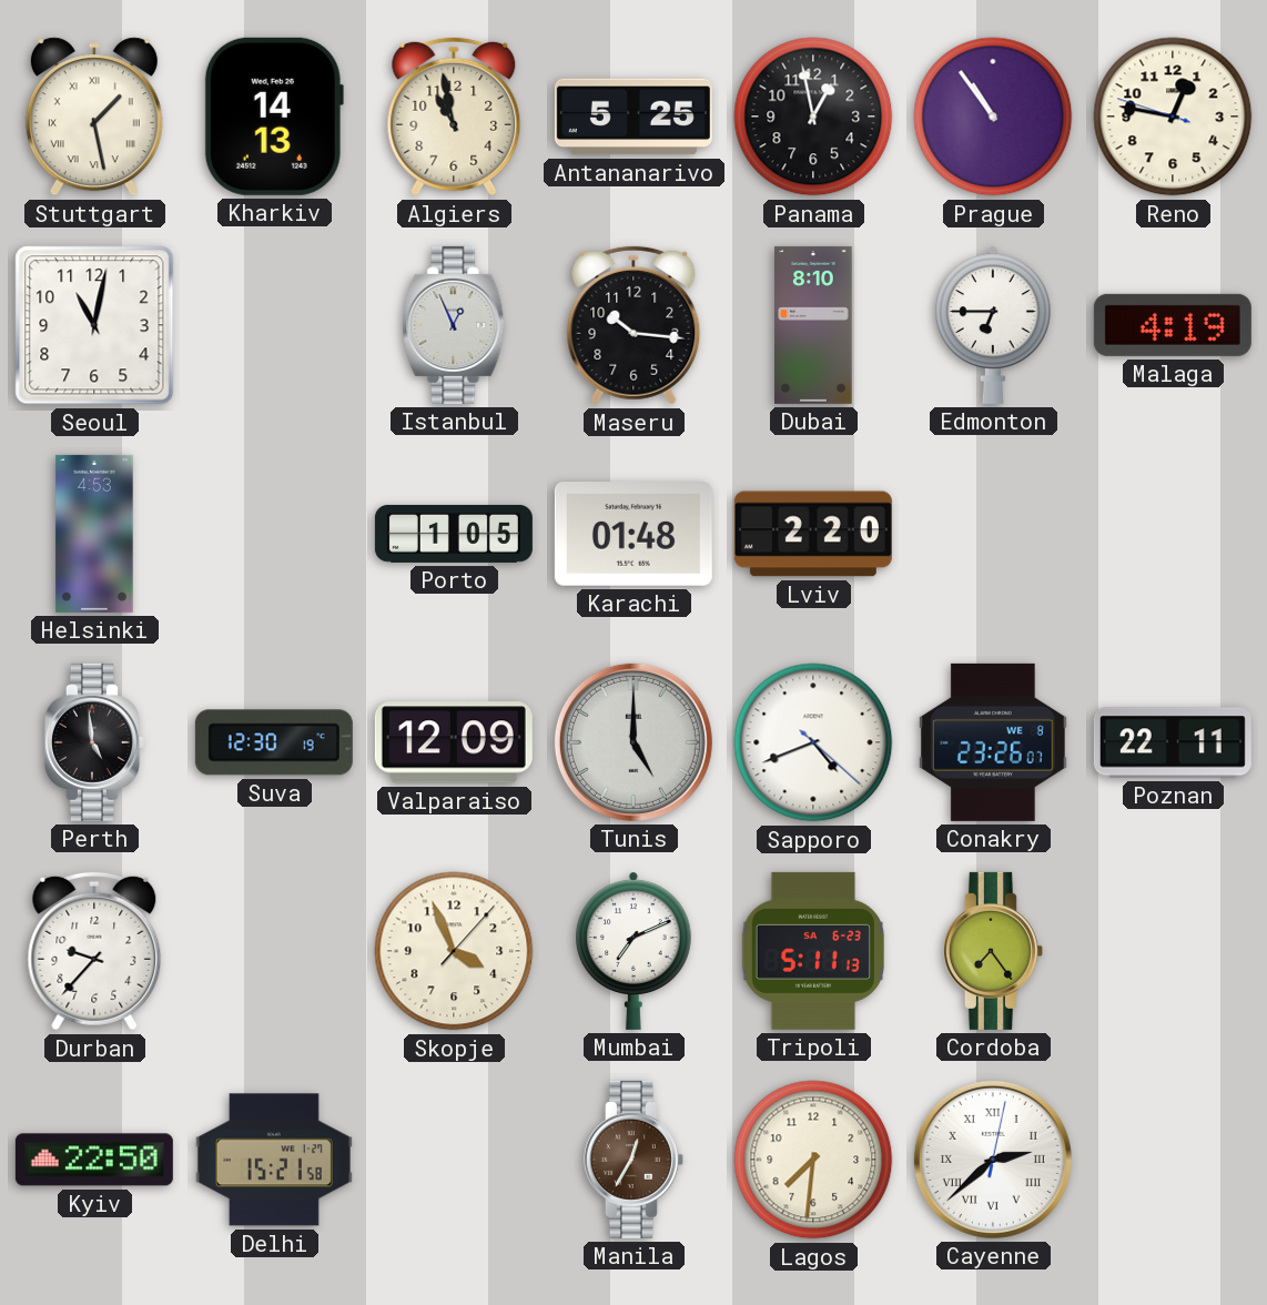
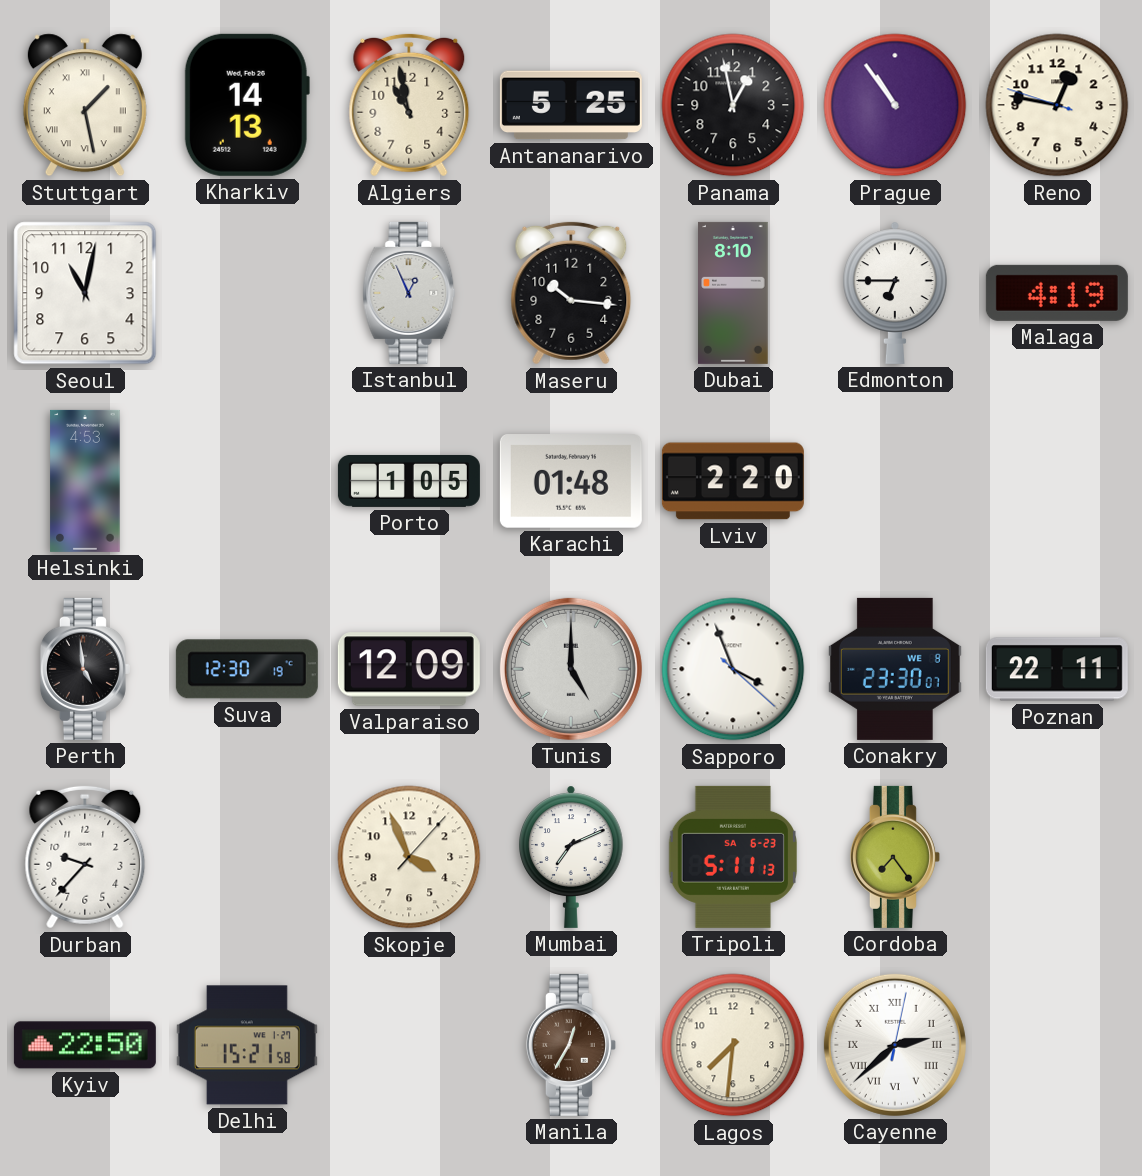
Sapporo: 4:41 -> 3:56
Conakry: 23:26 -> 23:30
